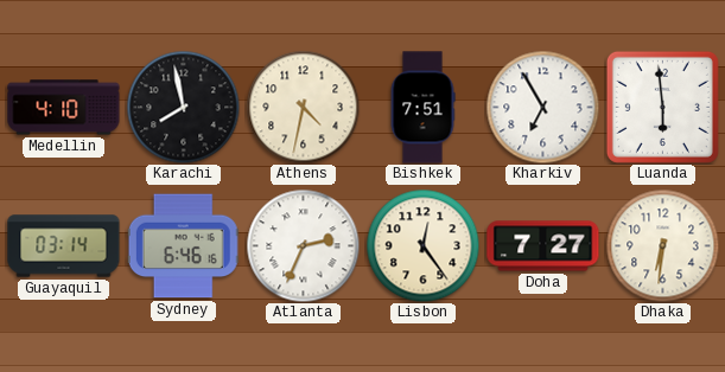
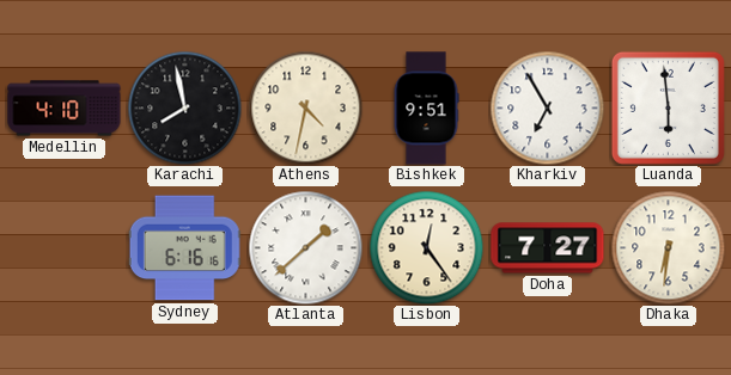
Bishkek: 7:51 -> 9:51
Guayaquil: 03:14 -> none
Sydney: 6:46 -> 6:16
Atlanta: 2:34 -> 1:38
